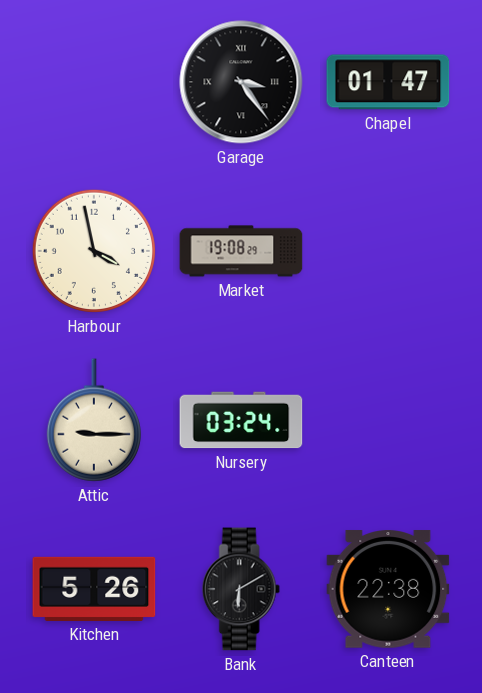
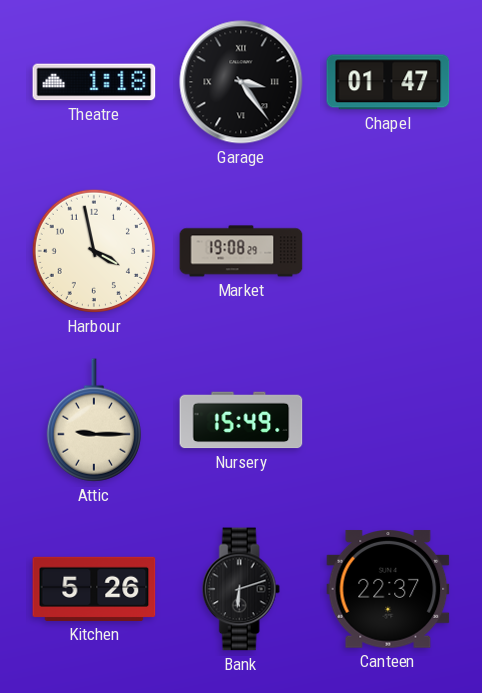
Theatre: none -> 1:18
Nursery: 03:24 -> 15:49
Bank: 6:10 -> 6:12
Canteen: 22:38 -> 22:37
